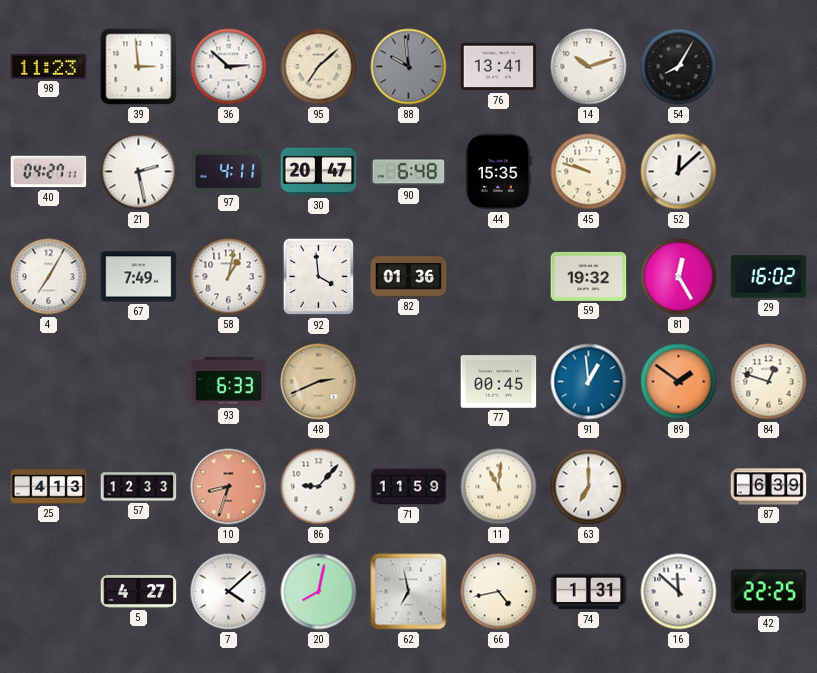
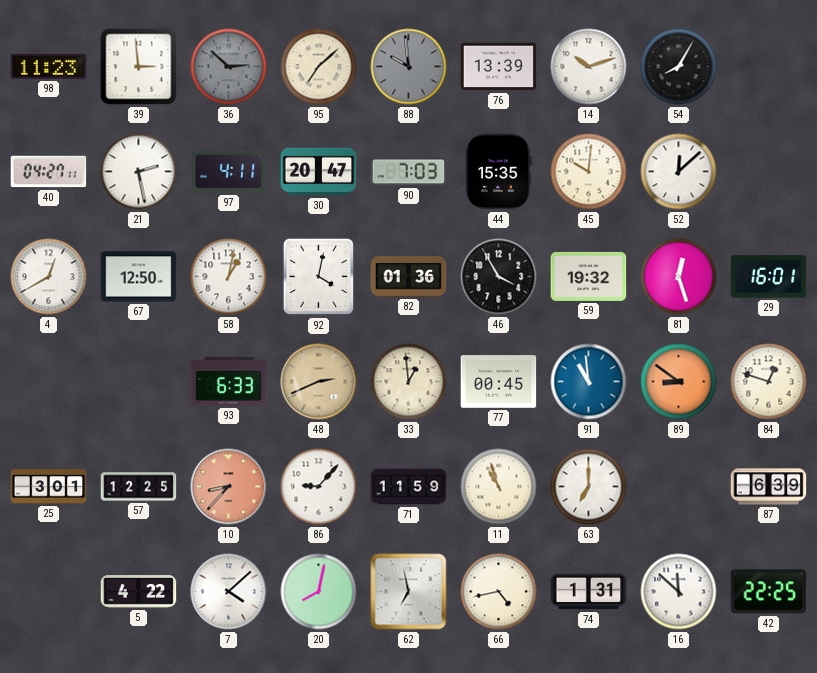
36 dial: white -> grey
76: 13:41 -> 13:39
90: 6:48 -> 7:03
45: 9:48 -> 10:01
4: 7:05 -> 12:40
67: 7:49 -> 12:50
92: 3:59 -> 4:02
46: none -> 3:55
81: 12:25 -> 12:27
29: 16:02 -> 16:01
33: none -> 12:59
91: 12:59 -> 10:59
89: 1:51 -> 8:51
25: 4:13 -> 3:01
57: 12:33 -> 12:25
10: 8:33 -> 8:37
11: 11:01 -> 10:57
5: 4:27 -> 4:22
